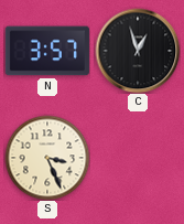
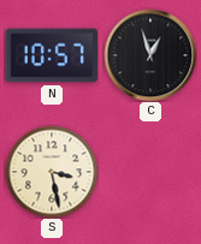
N: 3:57 -> 10:57
S: 3:26 -> 3:28
